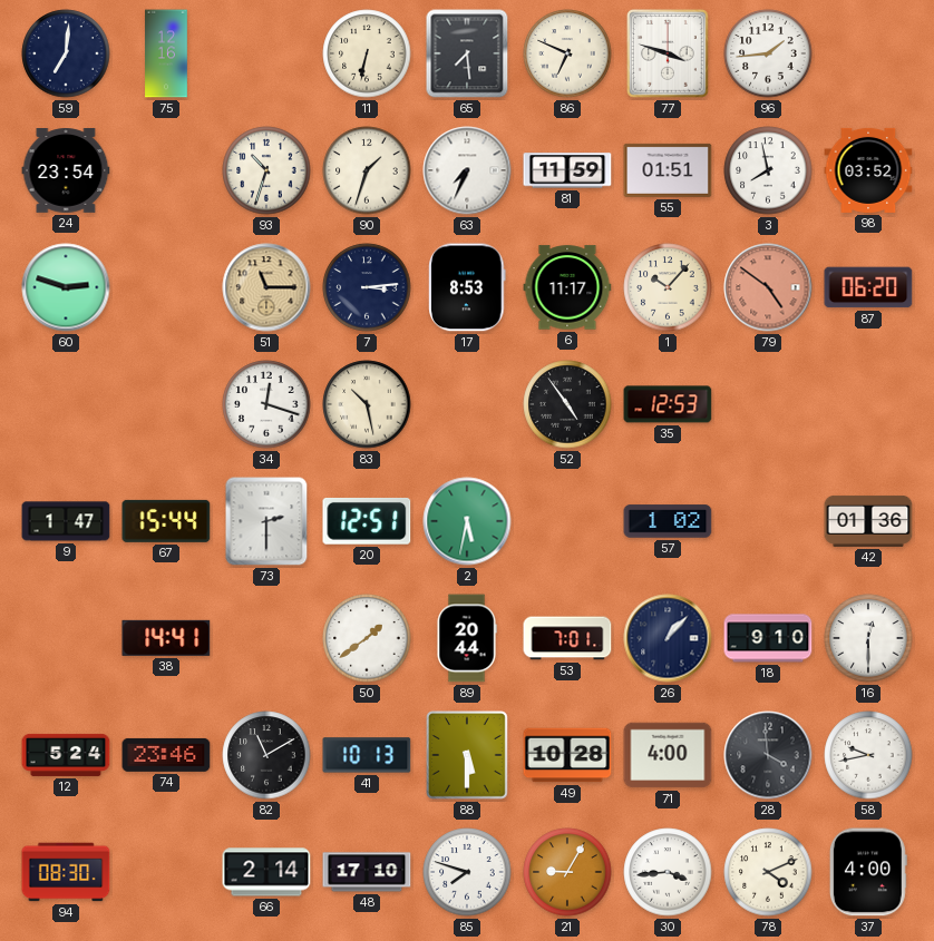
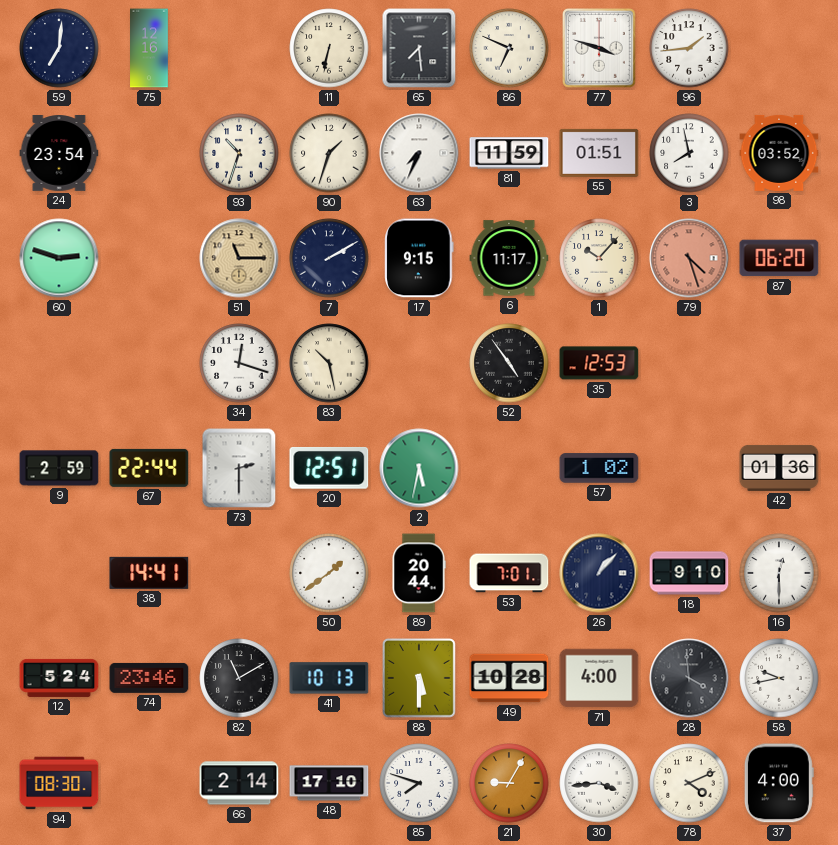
7: 3:14 -> 2:10
17: 8:53 -> 9:15
79: 4:51 -> 4:27
9: 1:47 -> 2:59
67: 15:44 -> 22:44
